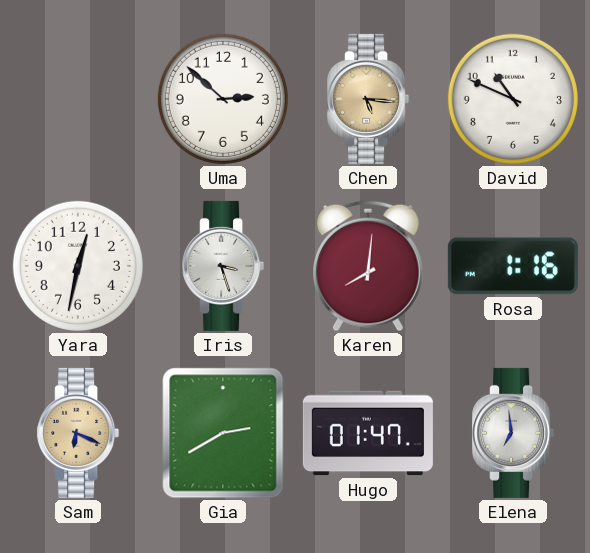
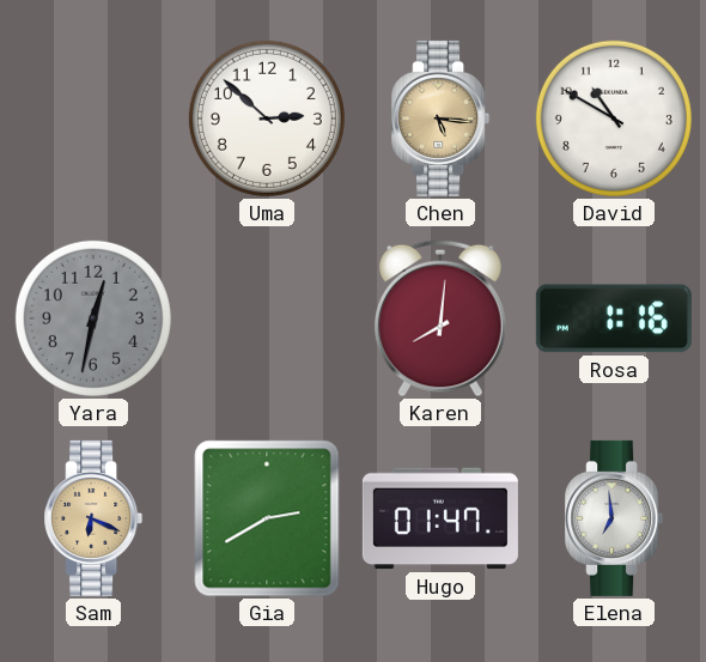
David: 10:49 -> 10:50
Yara dial: white -> grey
Iris: 3:27 -> none
